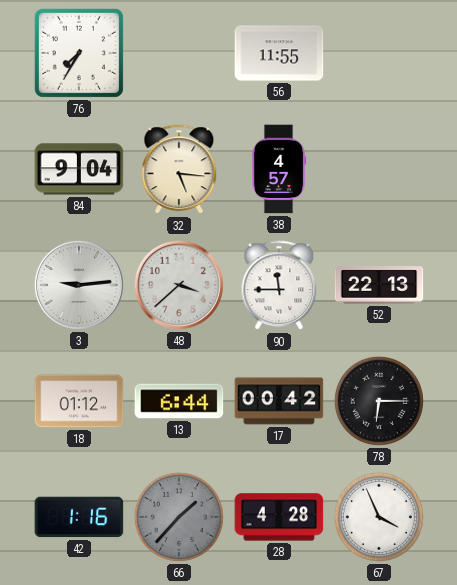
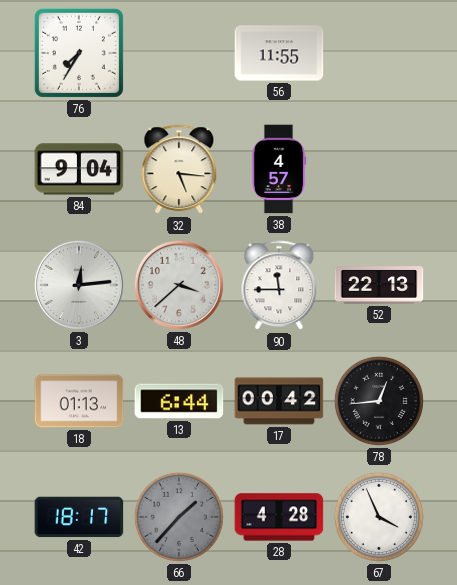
3: 9:14 -> 12:14
18: 01:12 -> 01:13
78: 6:15 -> 12:44
42: 1:16 -> 18:17
